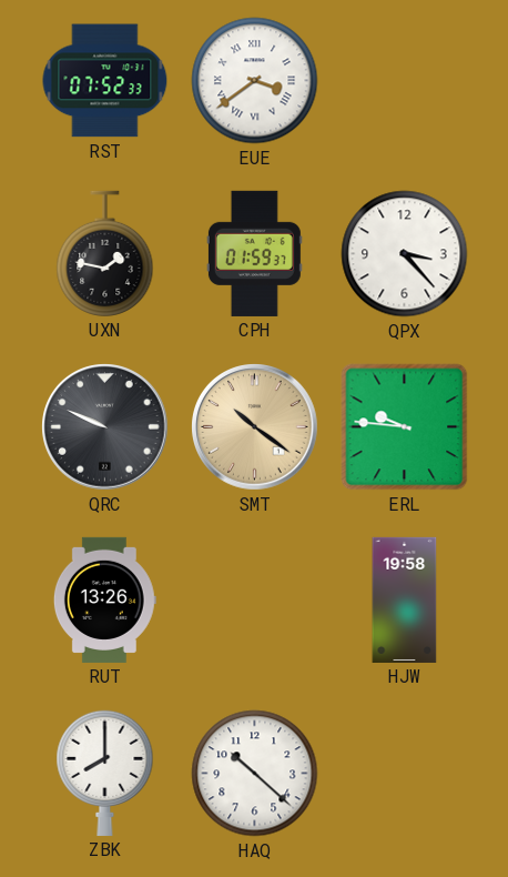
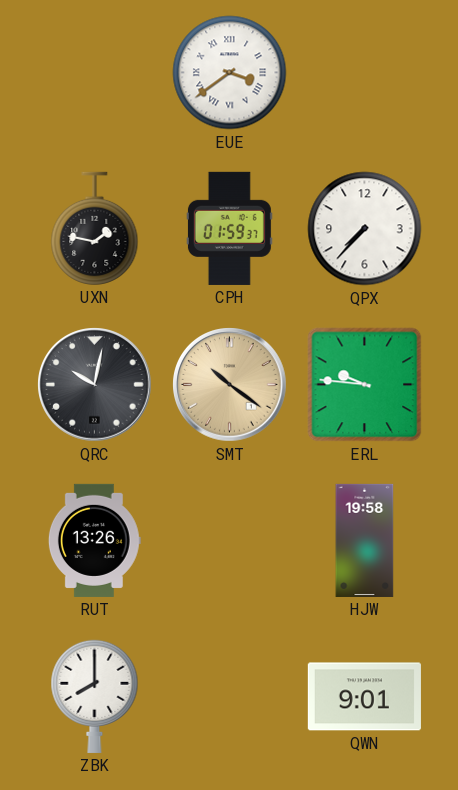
RST: 07:52 -> none
QPX: 3:23 -> 7:37
QRC: 9:49 -> 10:02
HAQ: 10:22 -> none
QWN: none -> 9:01
